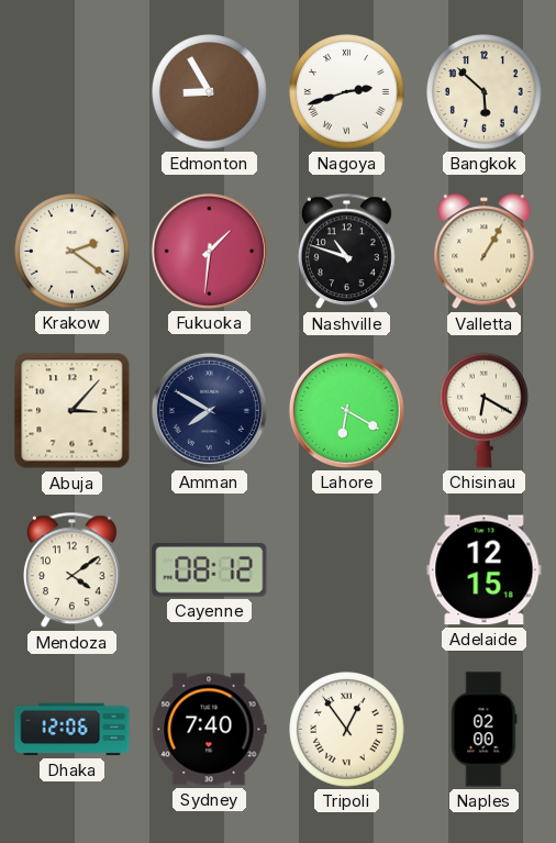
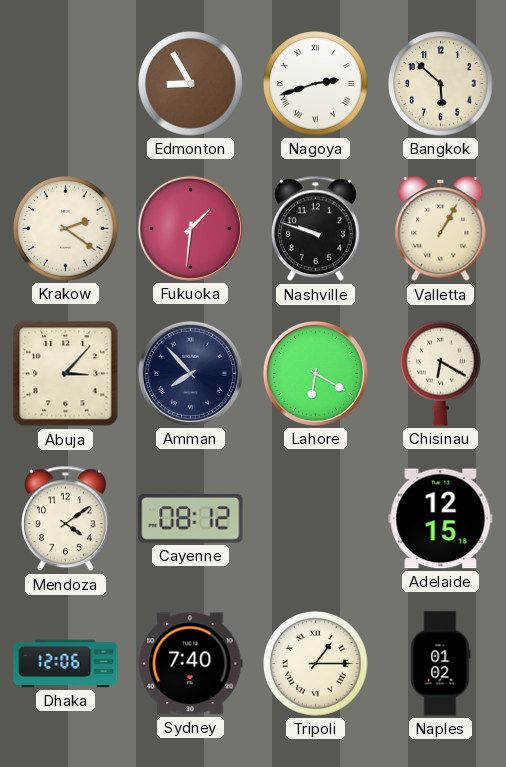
Nashville: 10:48 -> 9:48
Amman: 7:50 -> 7:53
Tripoli: 12:54 -> 1:15
Naples: 02:00 -> 01:02
